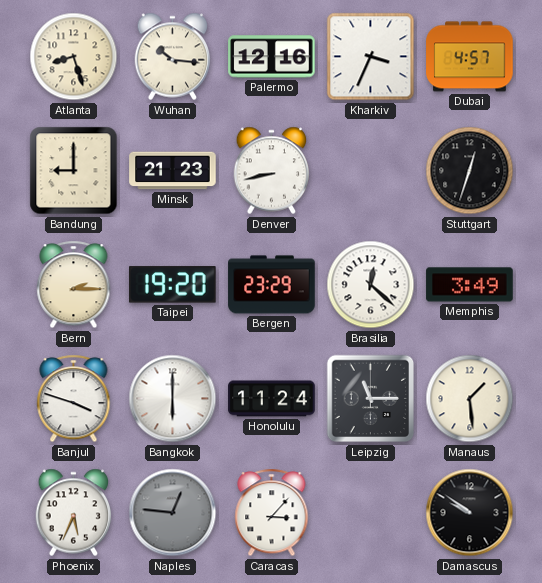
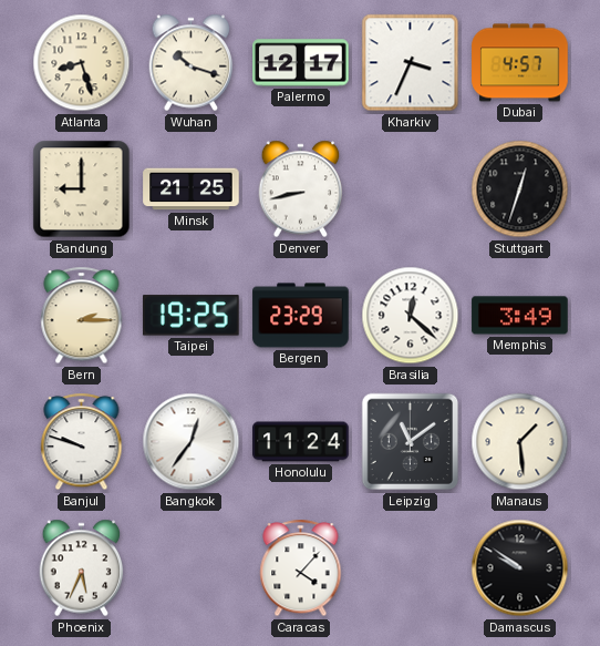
Wuhan: 10:16 -> 10:18
Palermo: 12:16 -> 12:17
Minsk: 21:23 -> 21:25
Taipei: 19:20 -> 19:25
Banjul: 3:48 -> 9:48
Bangkok: 6:00 -> 12:36
Leipzig: 11:15 -> 11:09
Naples: 12:46 -> none
Caracas: 3:07 -> 4:07
